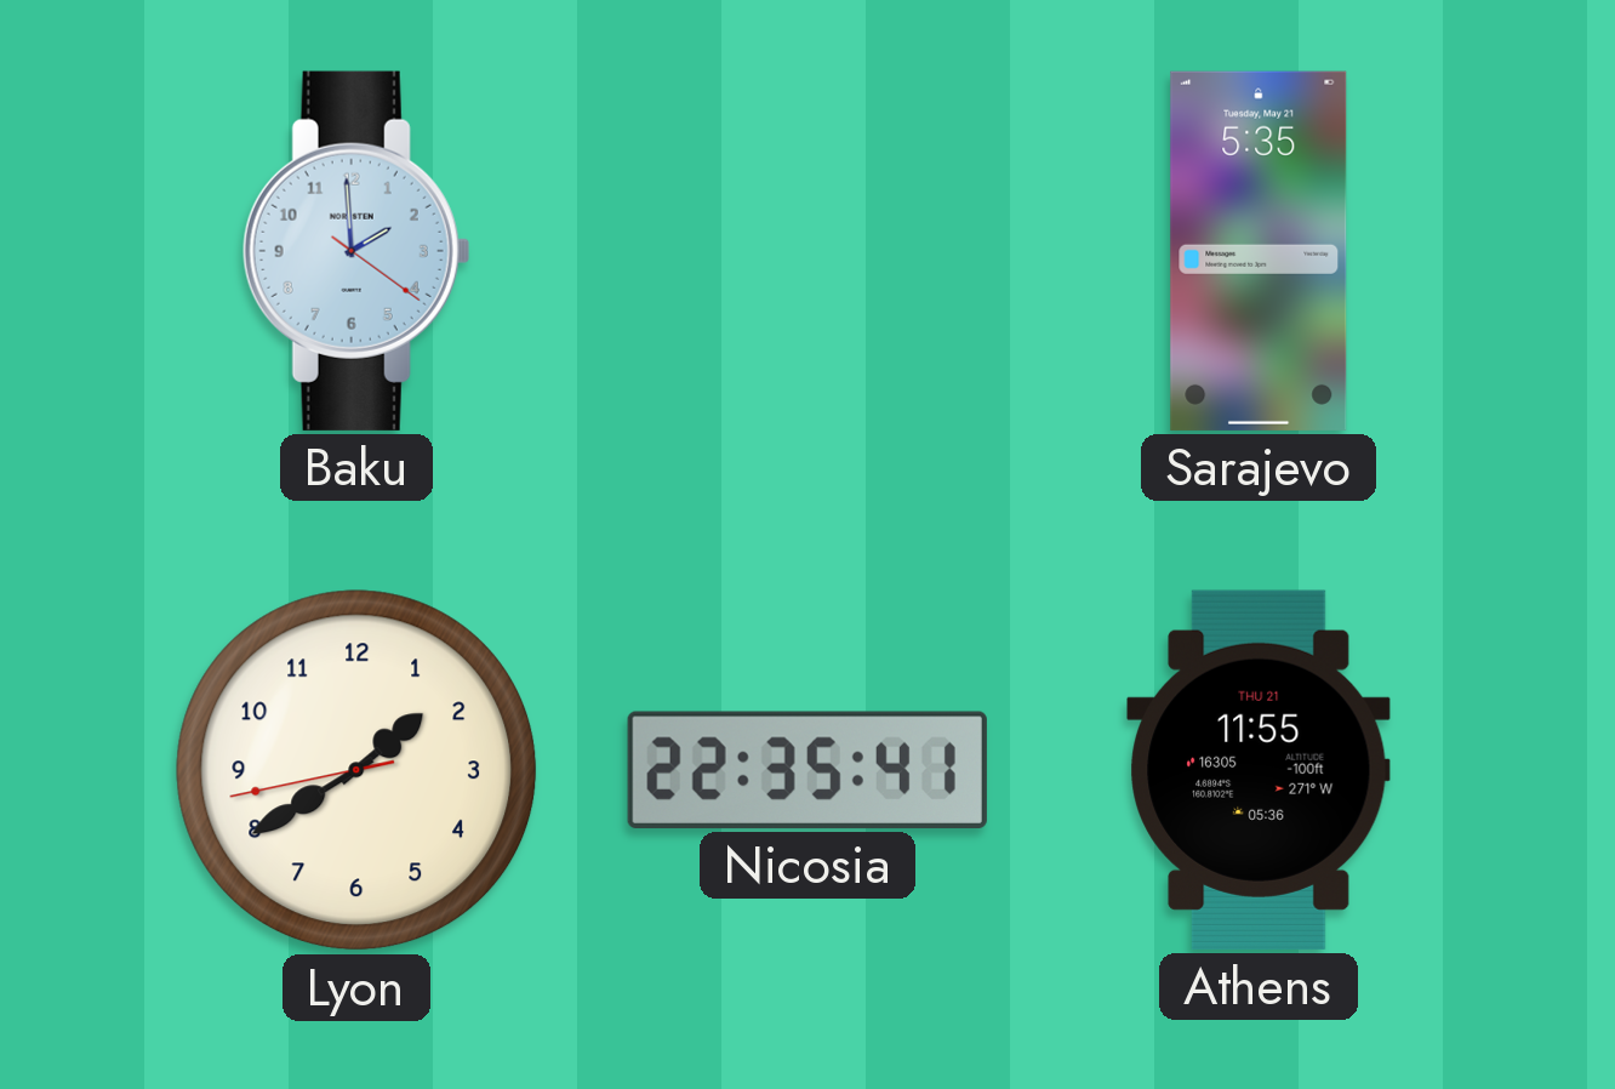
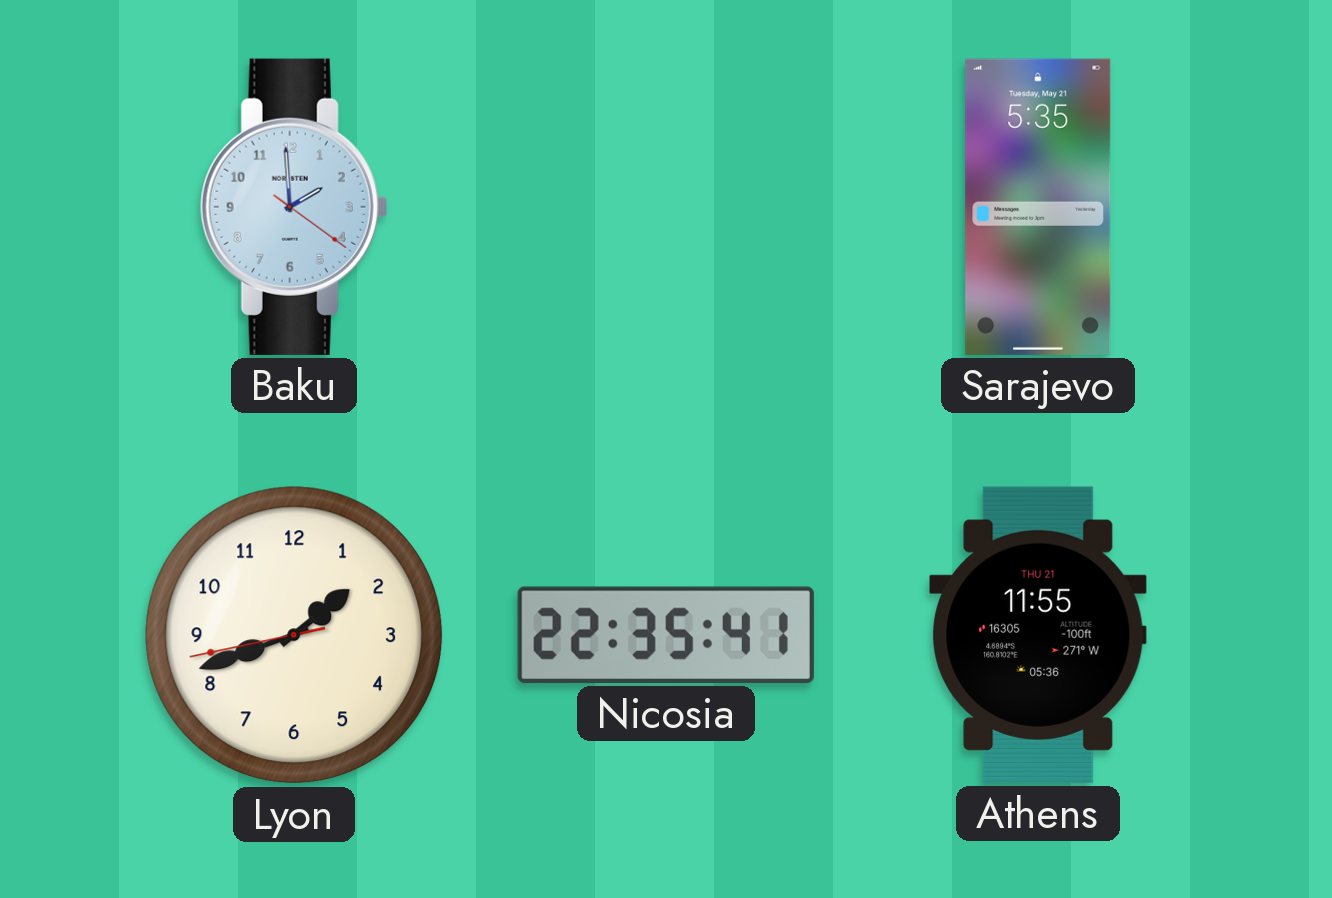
Lyon: 1:39 -> 1:41
